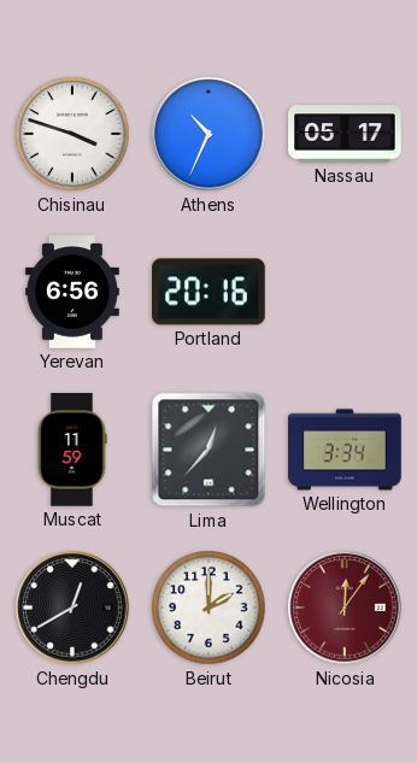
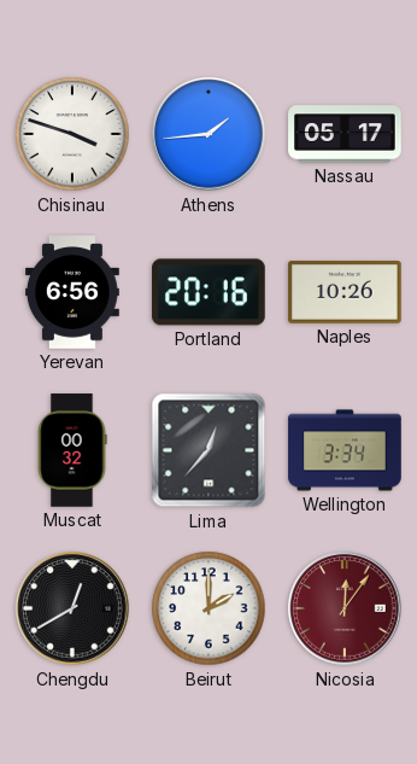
Athens: 10:34 -> 1:44
Naples: none -> 10:26
Muscat: 11:59 -> 00:32
